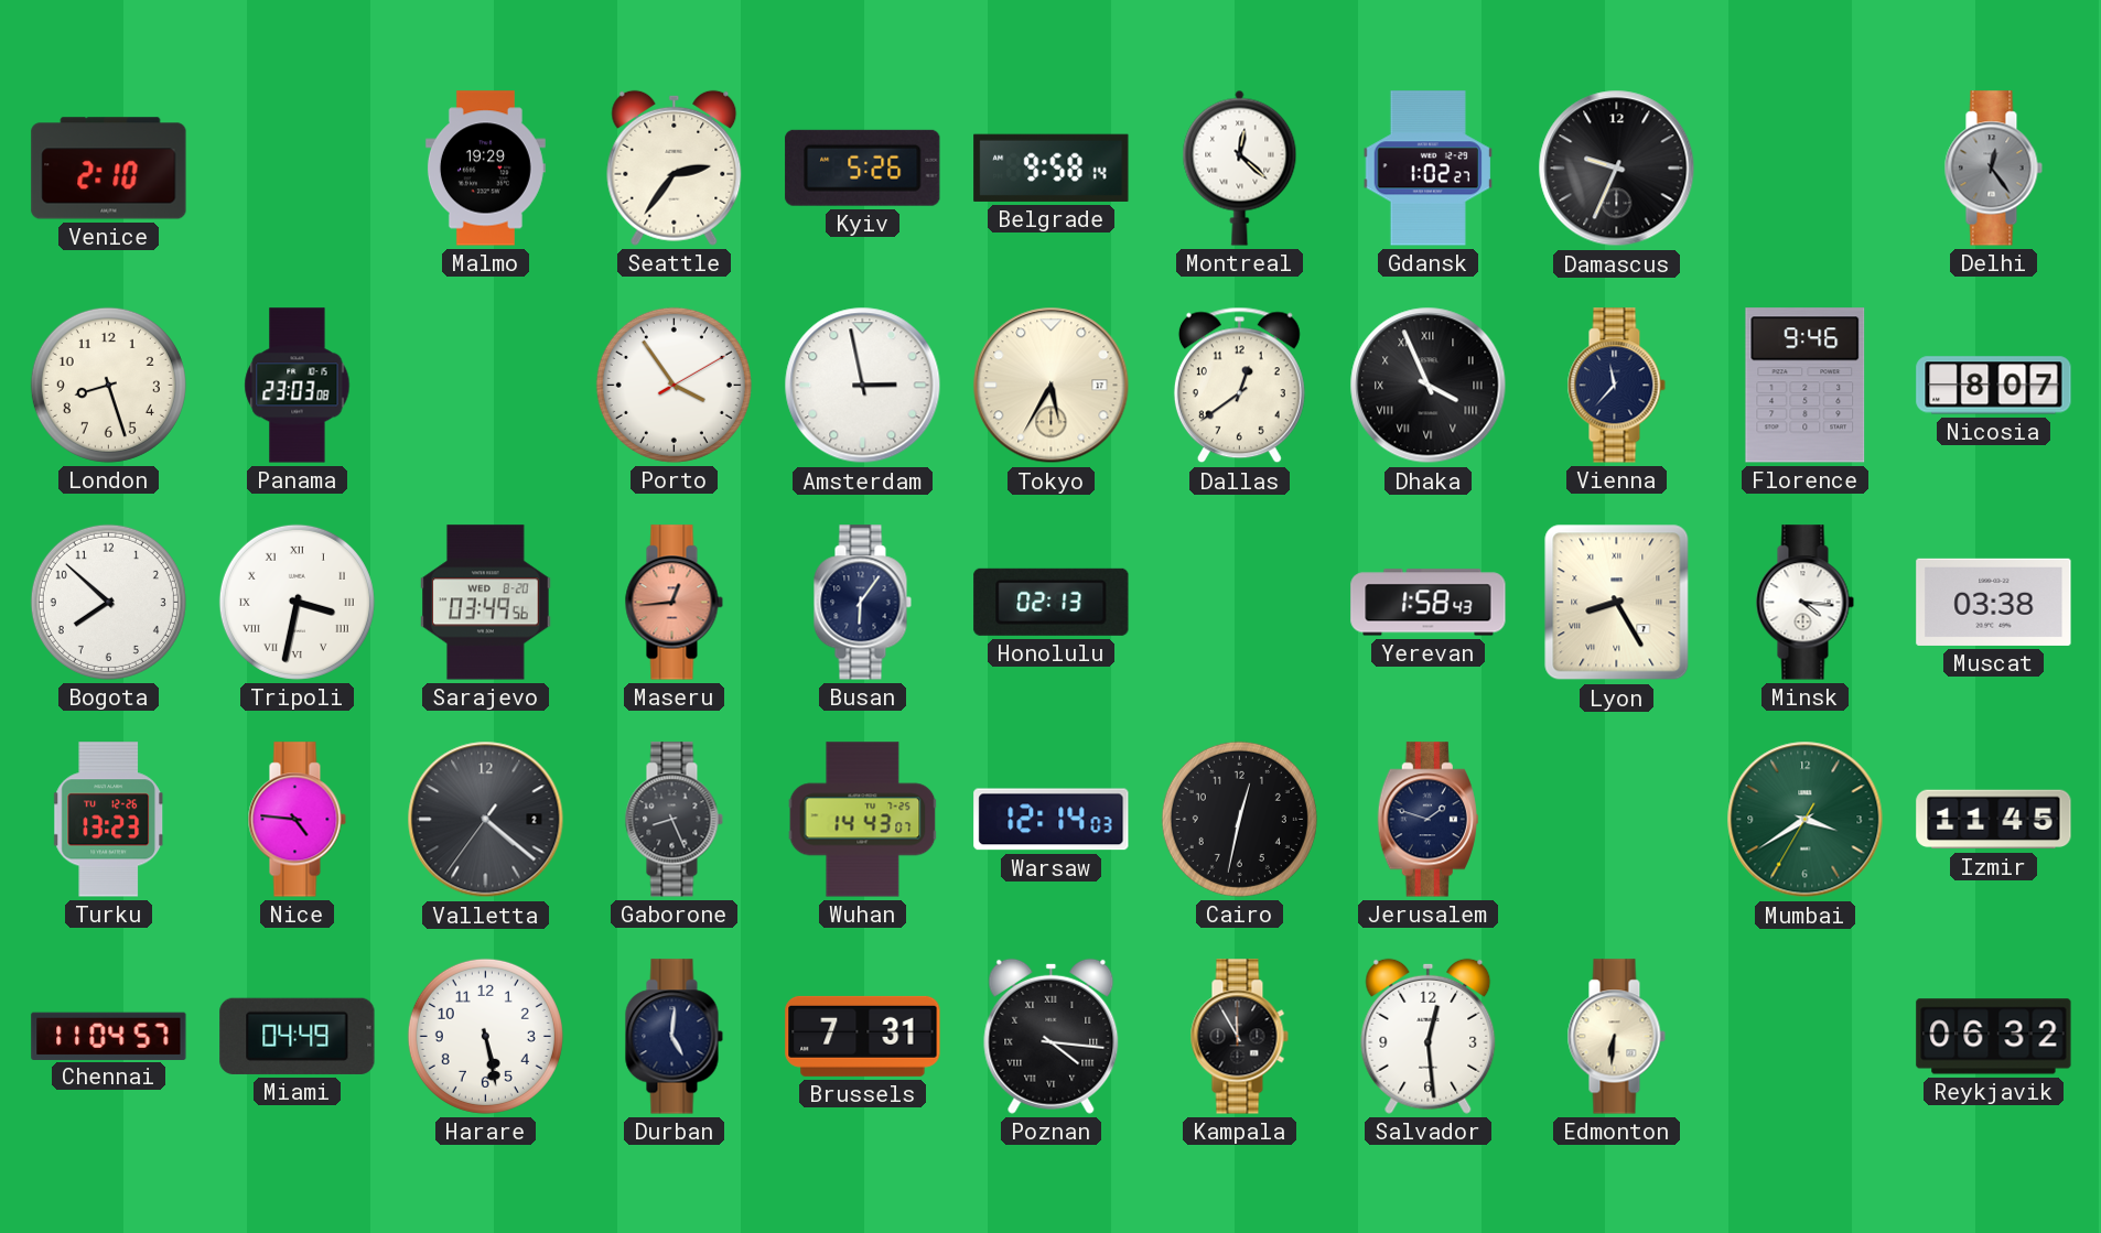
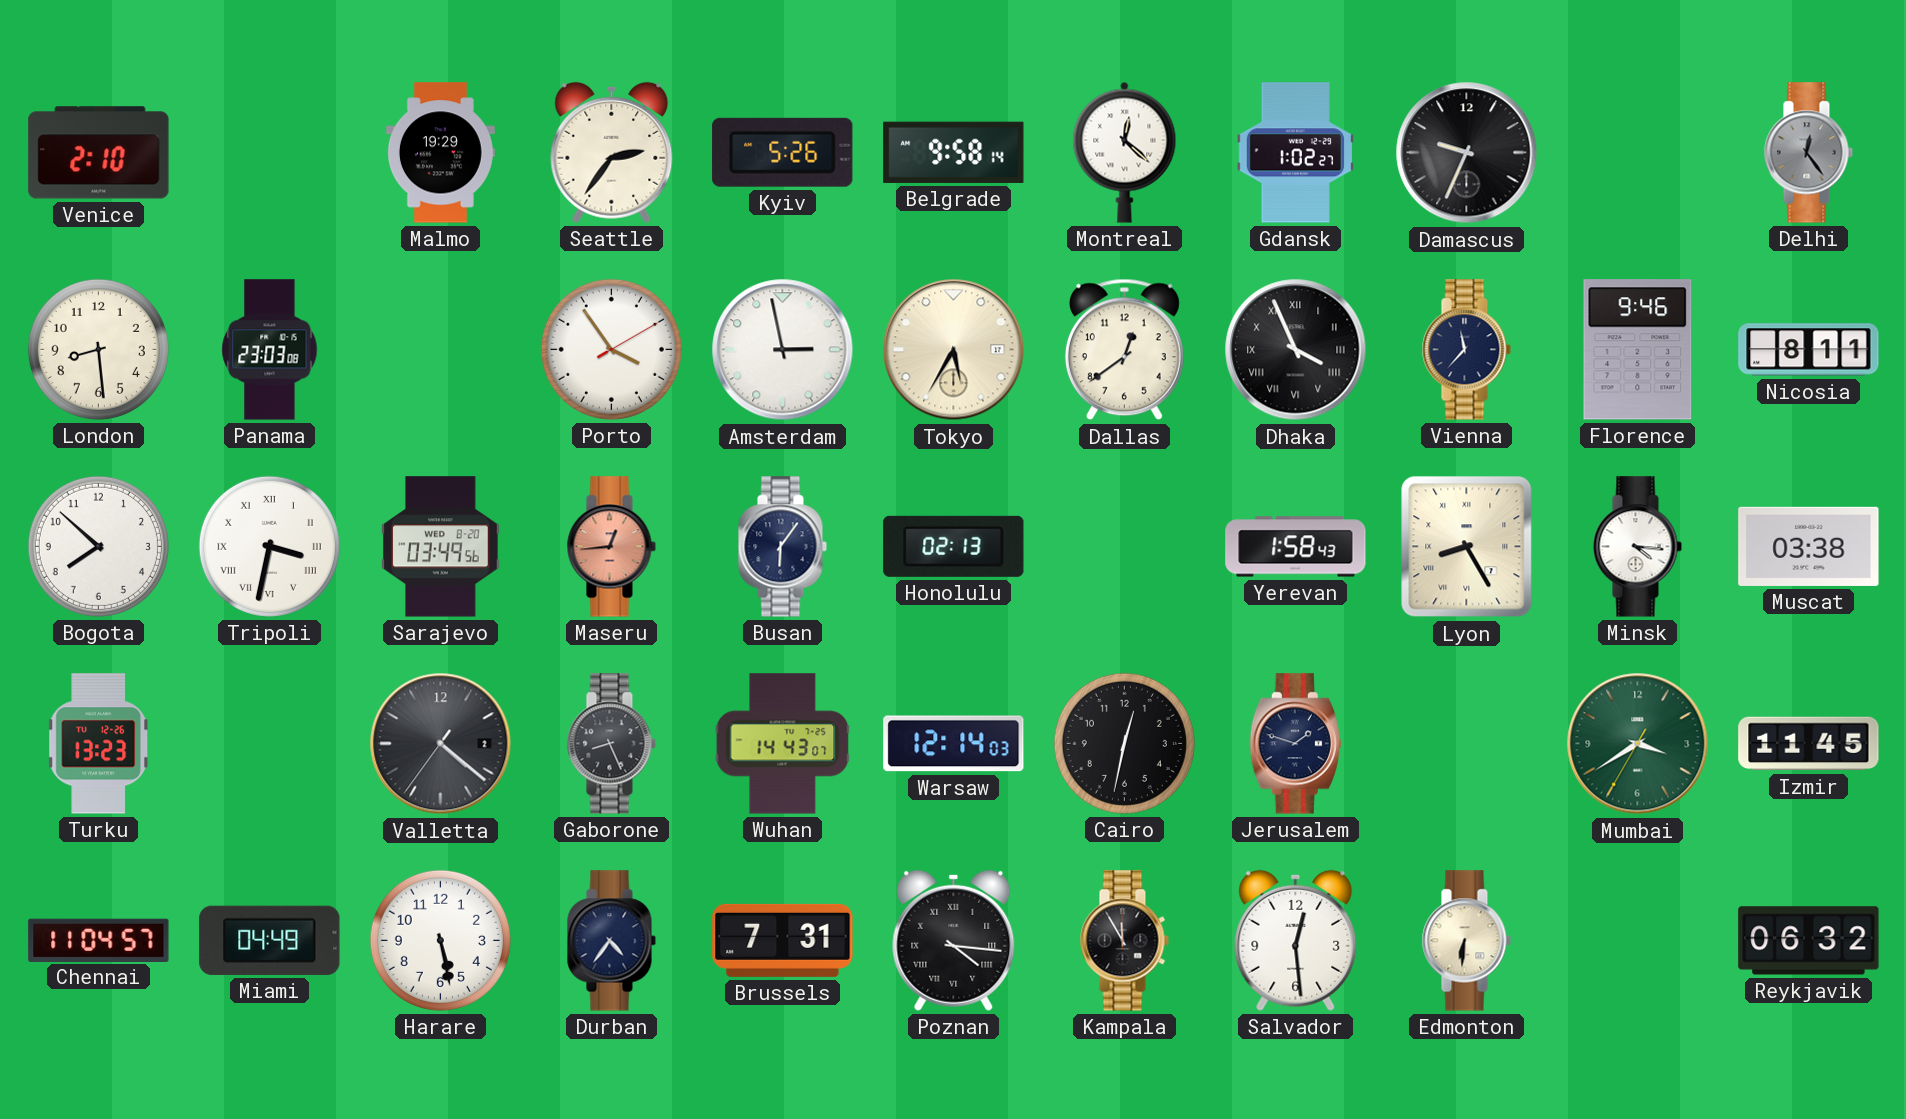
London: 8:27 -> 8:29
Nicosia: 8:07 -> 8:11
Nice: 4:46 -> none
Durban: 5:01 -> 4:36
